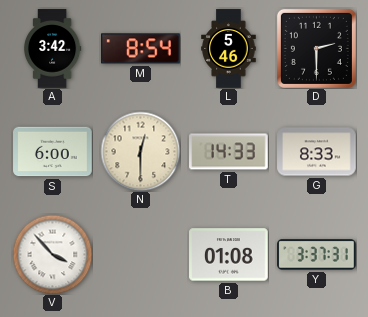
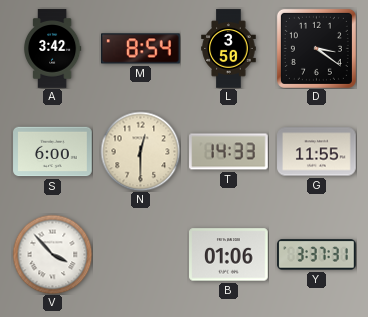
L: 5:46 -> 3:50
D: 2:30 -> 3:21
G: 8:33 -> 11:55
B: 01:08 -> 01:06
